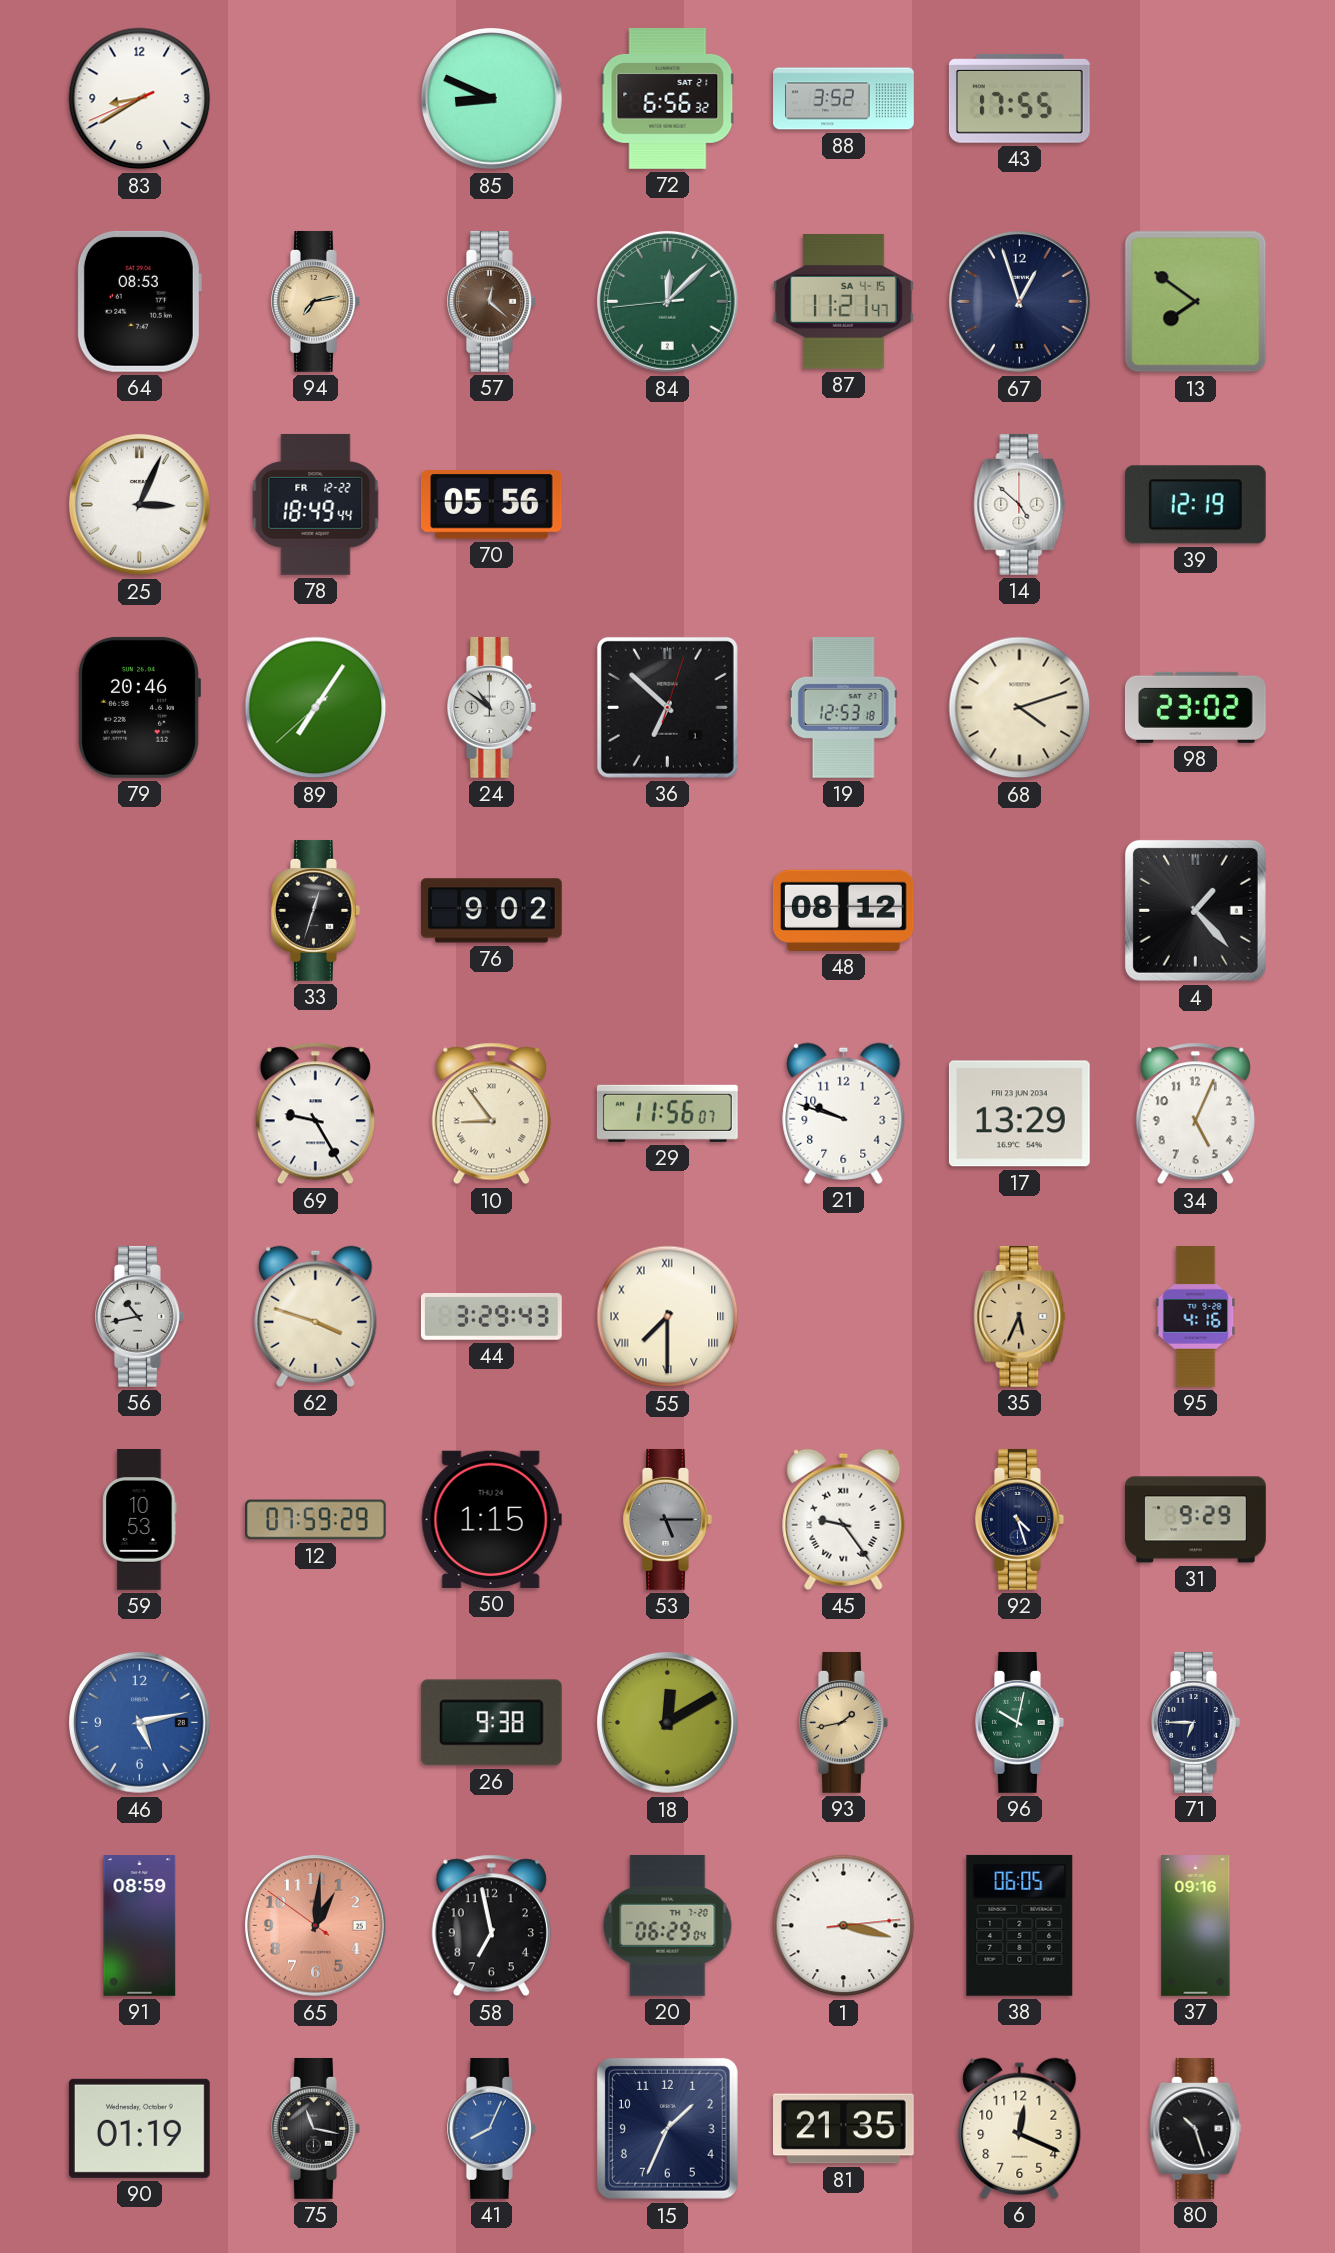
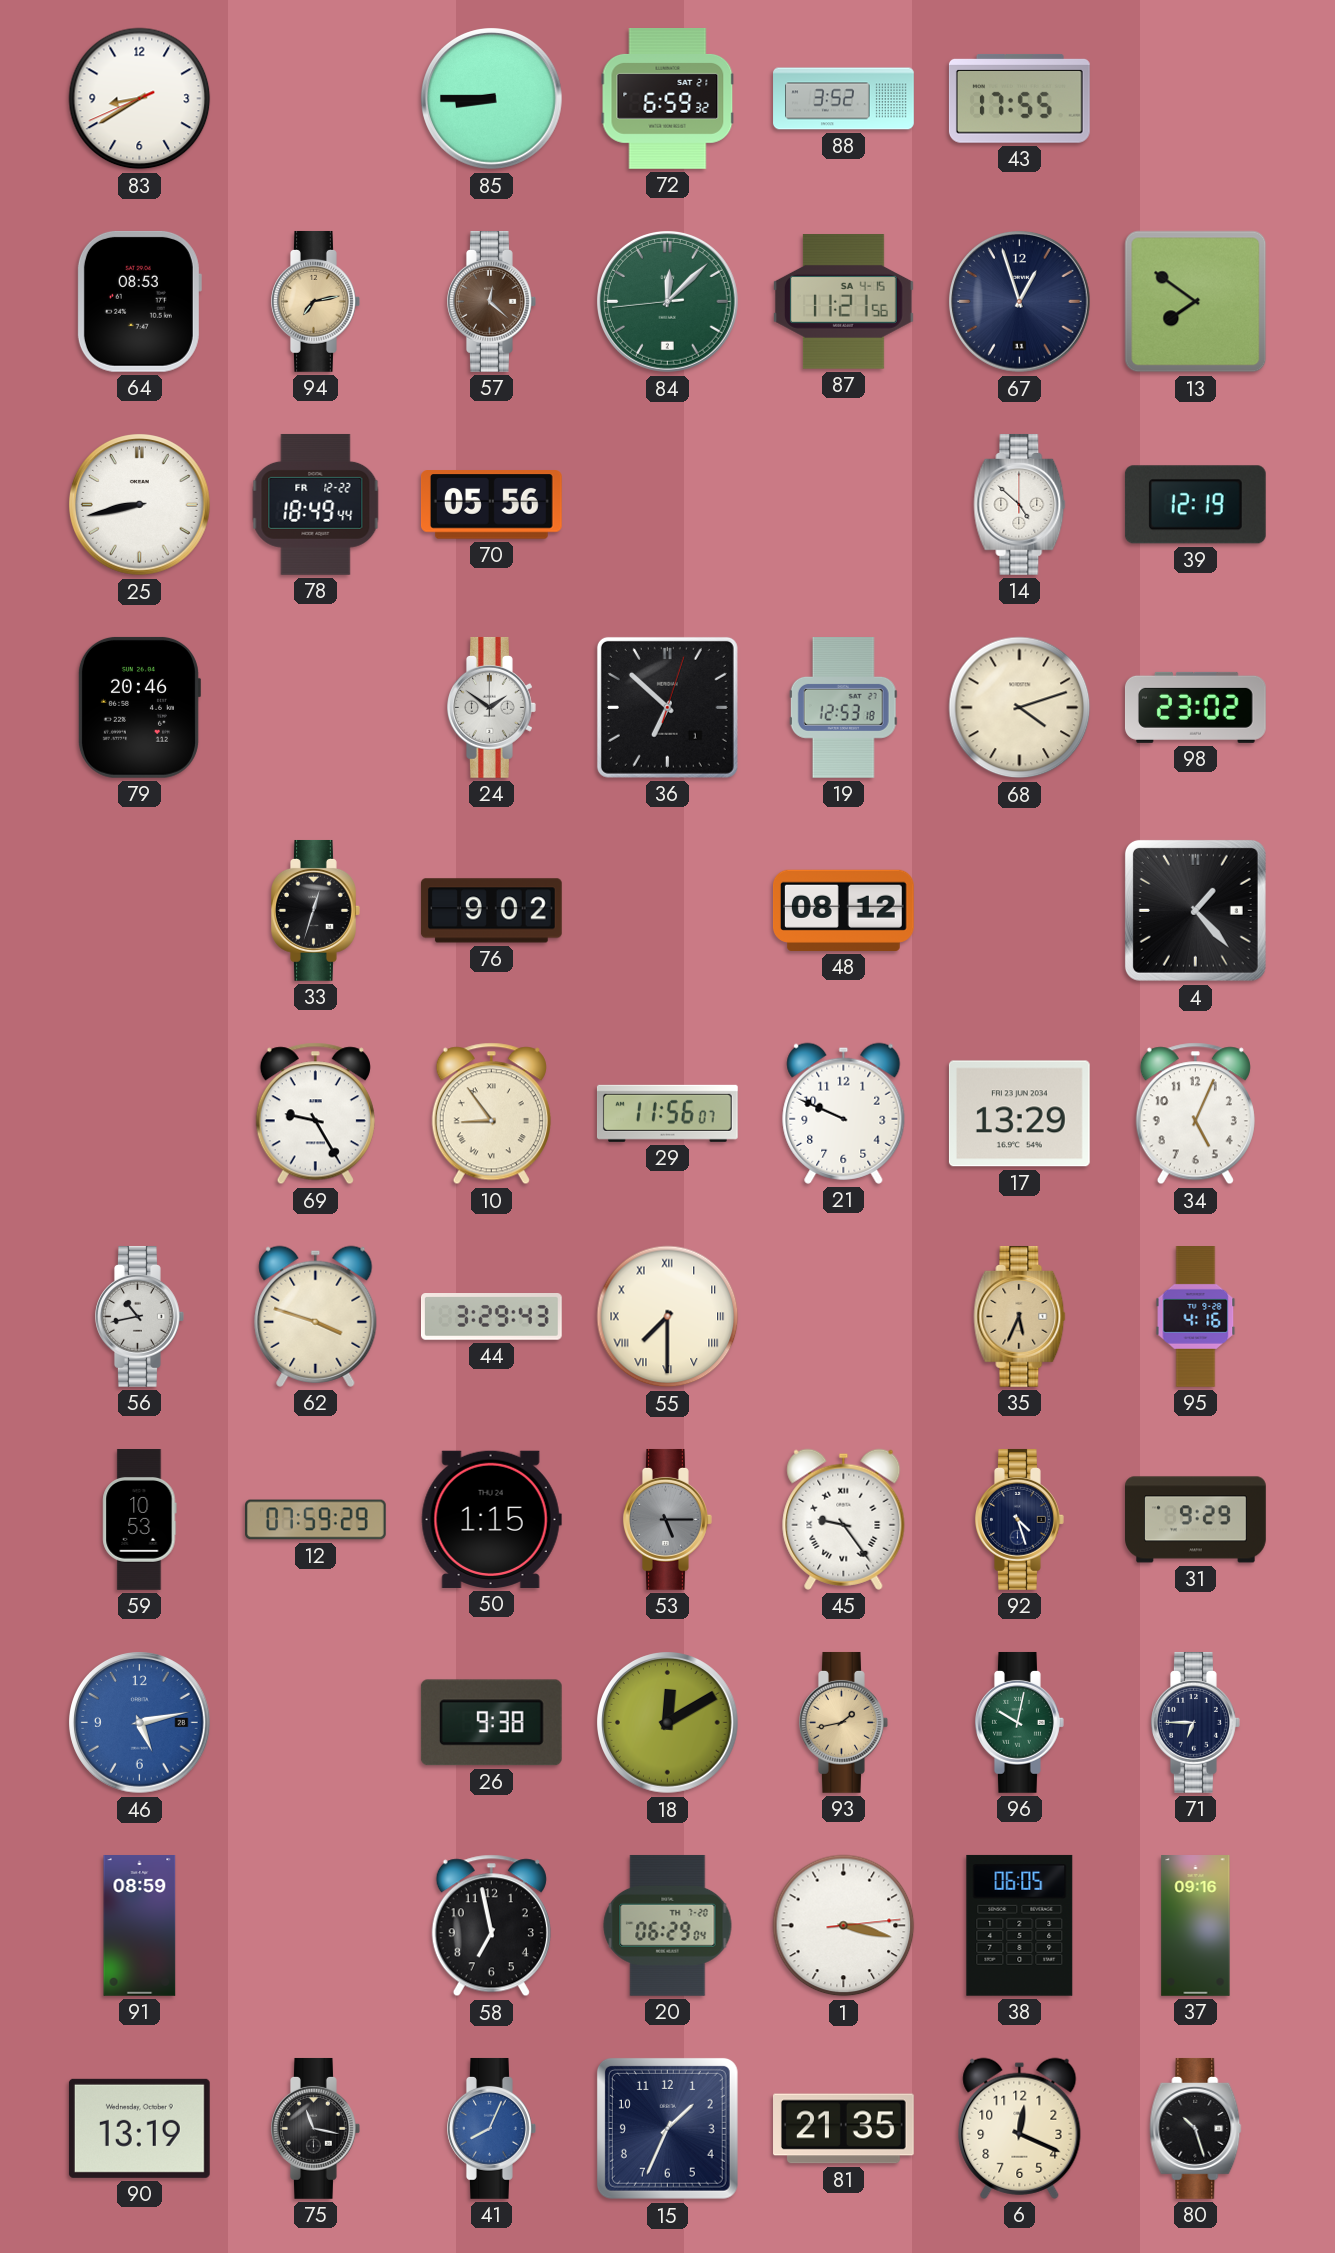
85: 8:49 -> 8:45
72: 6:56 -> 6:59
87: 11:21:47 -> 11:21:56
25: 3:04 -> 8:43
89: 7:05 -> none
24: 10:51 -> 1:51
21: 9:48 -> 9:49
65: 1:00 -> none
90: 01:19 -> 13:19
